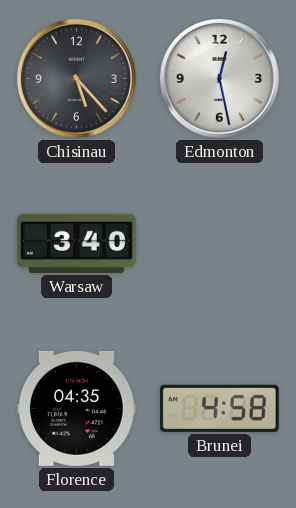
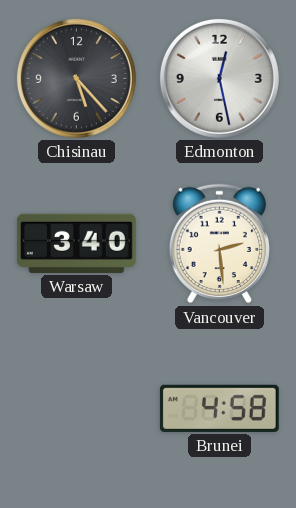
Vancouver: none -> 2:29
Florence: 04:35 -> none
